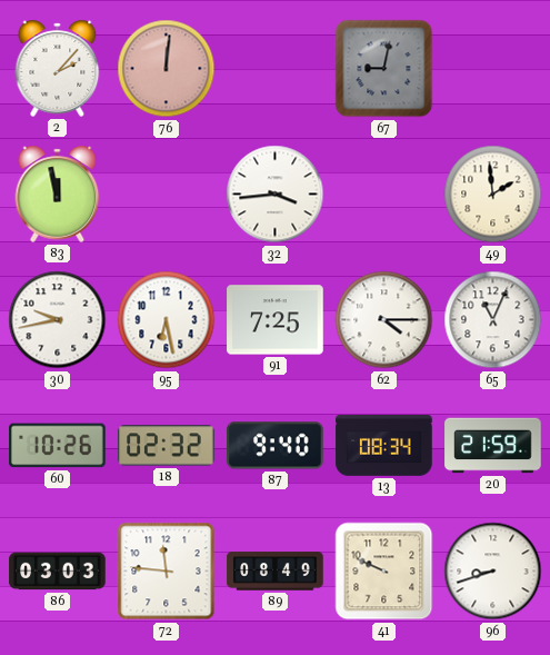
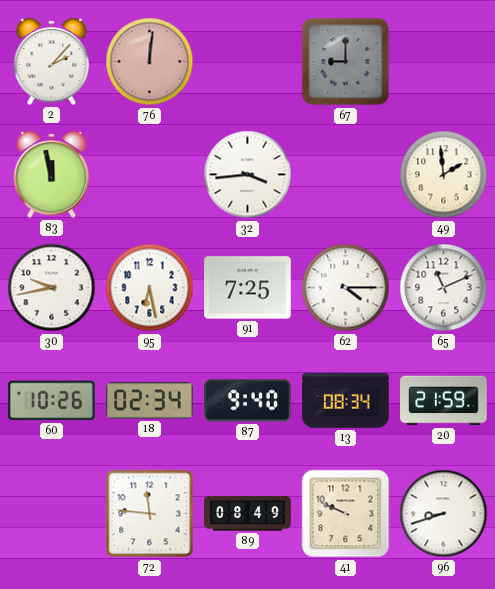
67: 9:02 -> 9:00
65: 11:04 -> 11:11
18: 02:32 -> 02:34
86: 03:03 -> none
